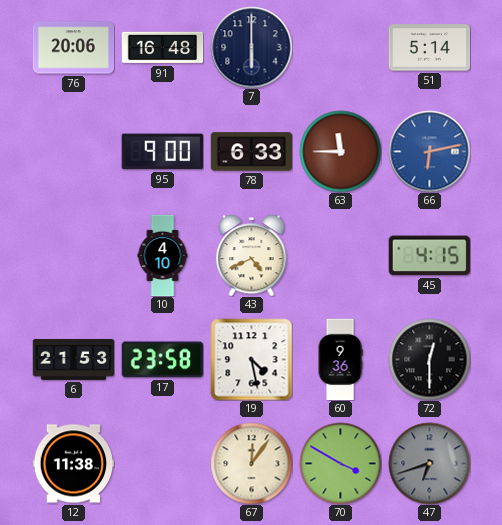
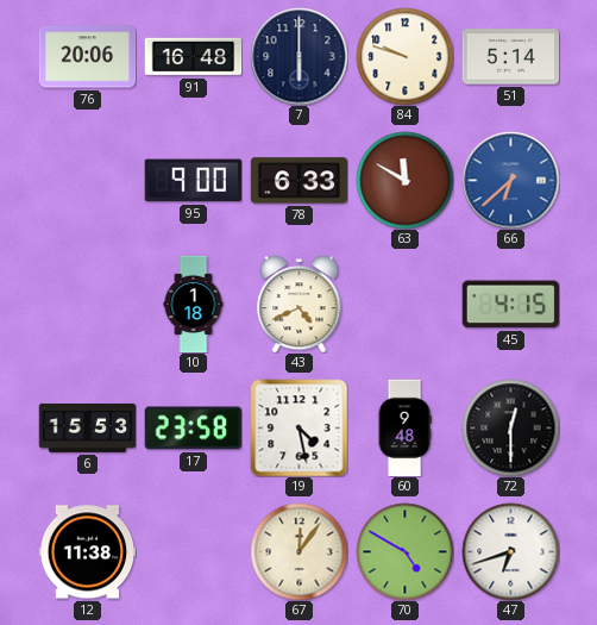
84: none -> 9:48
63: 11:45 -> 11:50
66: 6:13 -> 6:38
10: 4:10 -> 1:18
6: 21:53 -> 15:53
60: 9:36 -> 9:48
70: 3:50 -> 4:50
47 dial: grey -> white
